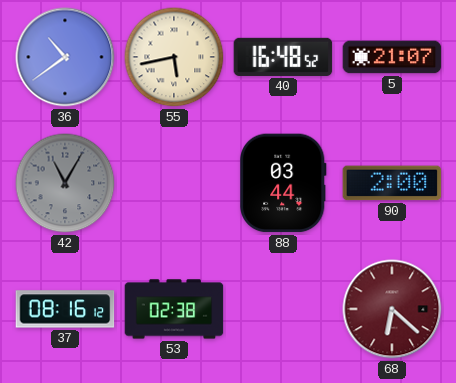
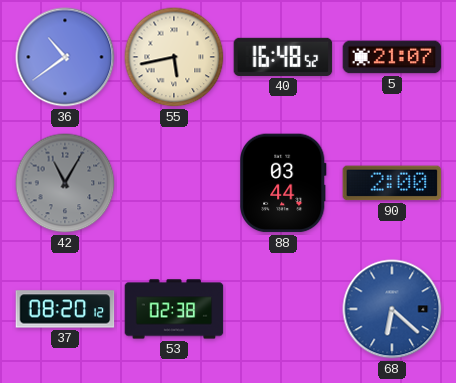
37: 08:16 -> 08:20
68 dial: burgundy -> blue
